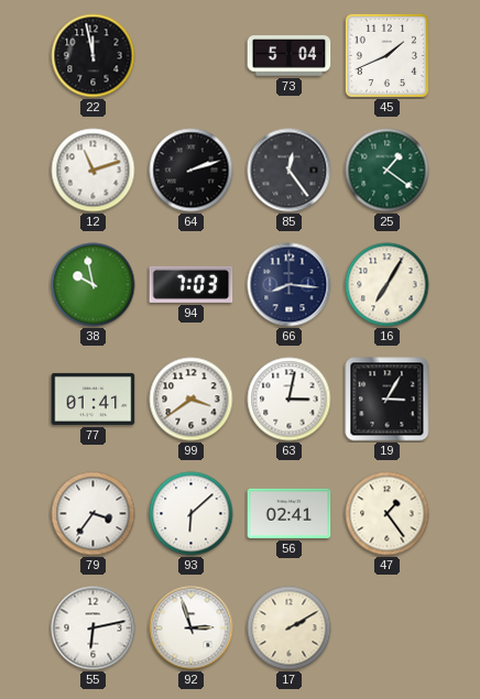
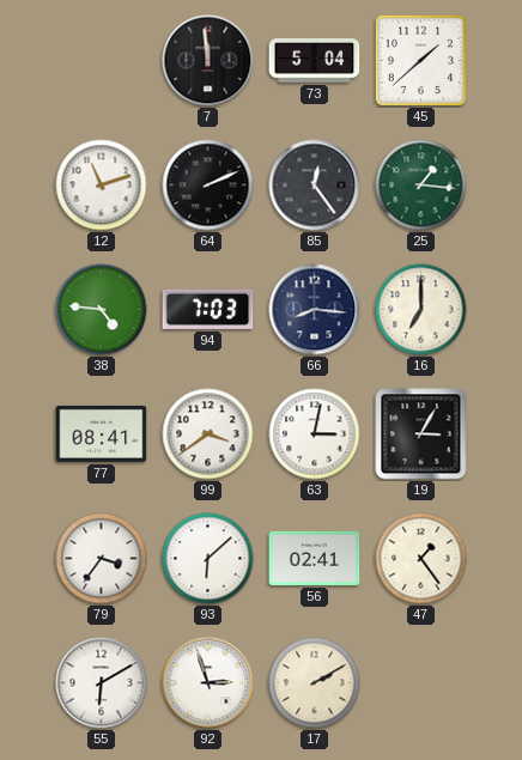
22: 11:58 -> none
7: none -> 11:59
45: 1:41 -> 1:38
64: 2:12 -> 2:11
25: 1:21 -> 1:16
38: 9:58 -> 4:46
16: 7:05 -> 7:00
77: 01:41 -> 08:41
55: 6:13 -> 6:10
